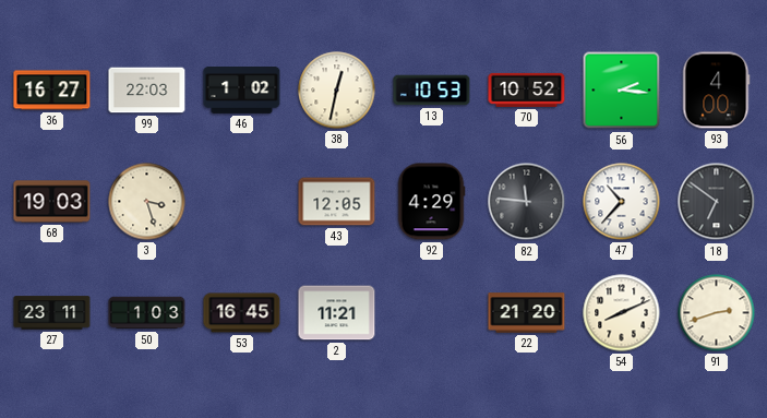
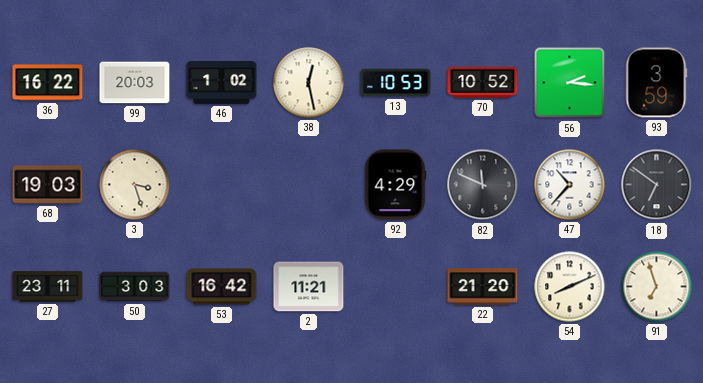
36: 16:27 -> 16:22
99: 22:03 -> 20:03
38: 12:32 -> 12:28
93: 4:00 -> 3:59
43: 12:05 -> none
82: 11:46 -> 11:49
50: 1:03 -> 3:03
53: 16:45 -> 16:42
91: 2:42 -> 6:57
